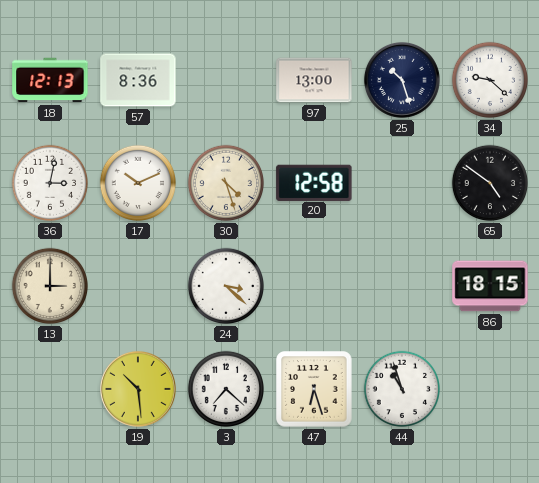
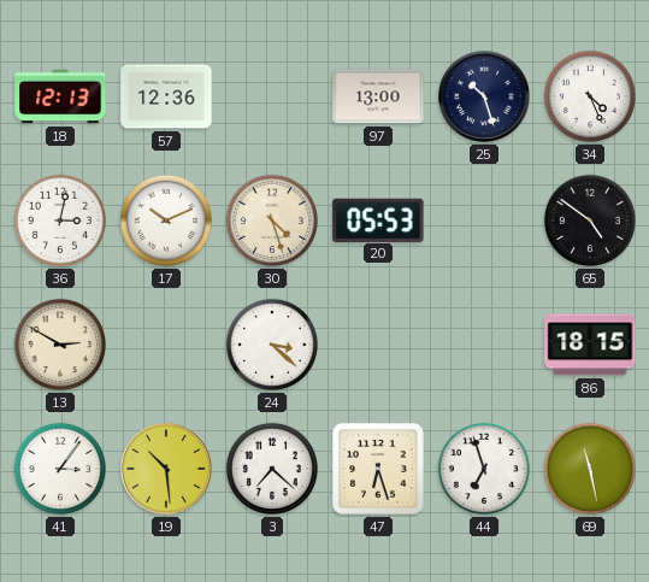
57: 8:36 -> 12:36
34: 9:22 -> 4:26
20: 12:58 -> 05:53
13: 3:00 -> 2:50
41: none -> 3:06
44: 10:57 -> 6:57
69: none -> 11:28
